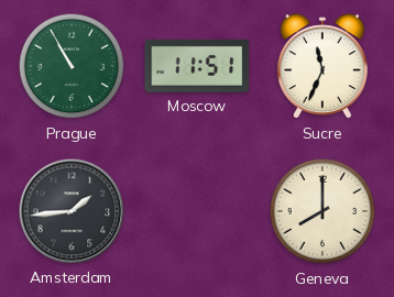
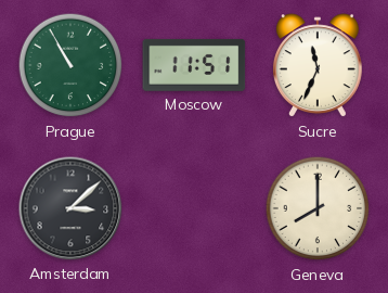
Amsterdam: 1:44 -> 3:08
